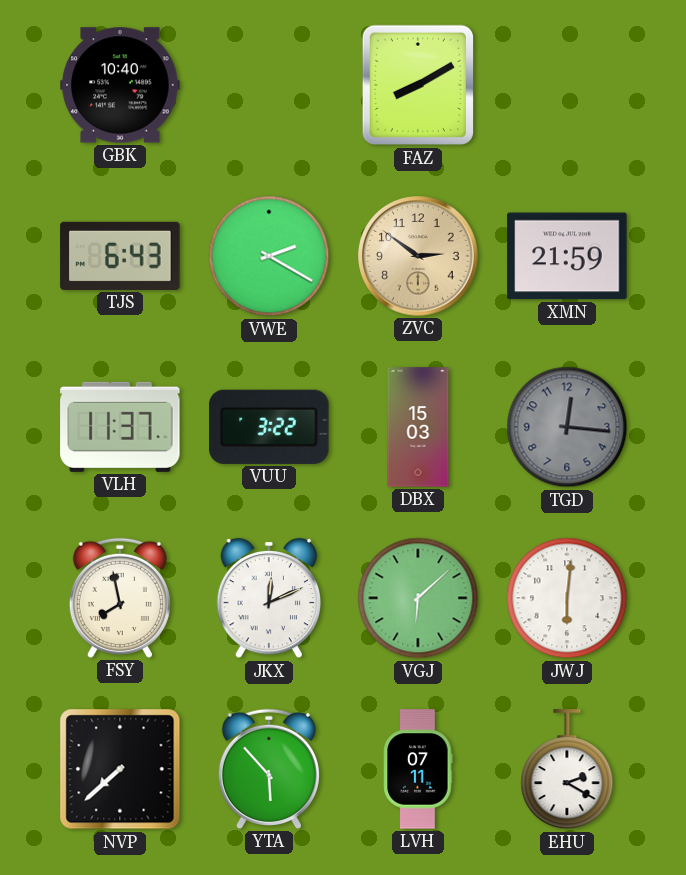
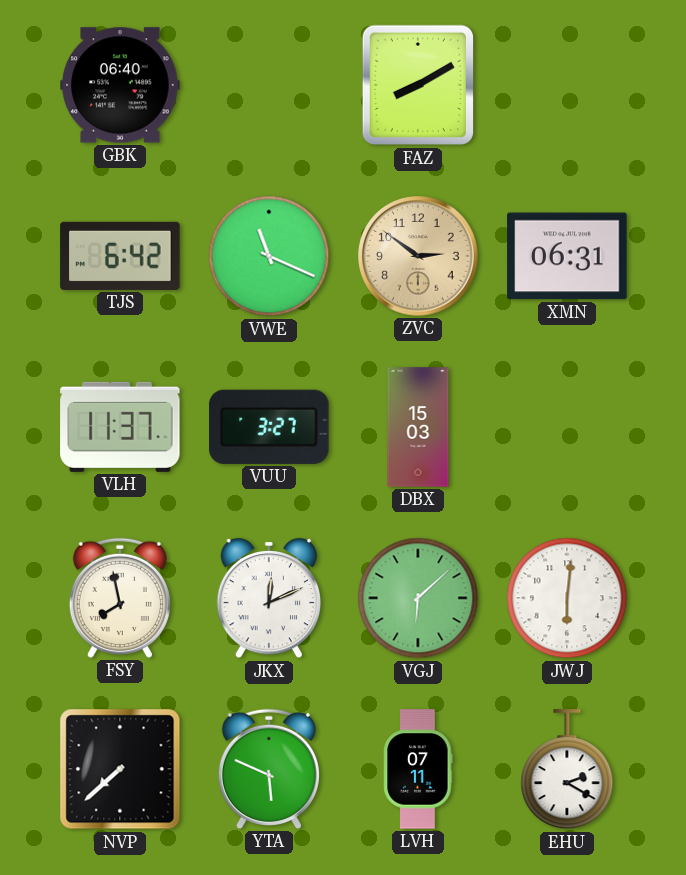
GBK: 10:40 -> 06:40
TJS: 6:43 -> 6:42
VWE: 2:20 -> 11:19
XMN: 21:59 -> 06:31
VUU: 3:22 -> 3:27
TGD: 12:16 -> none
YTA: 5:53 -> 5:49
